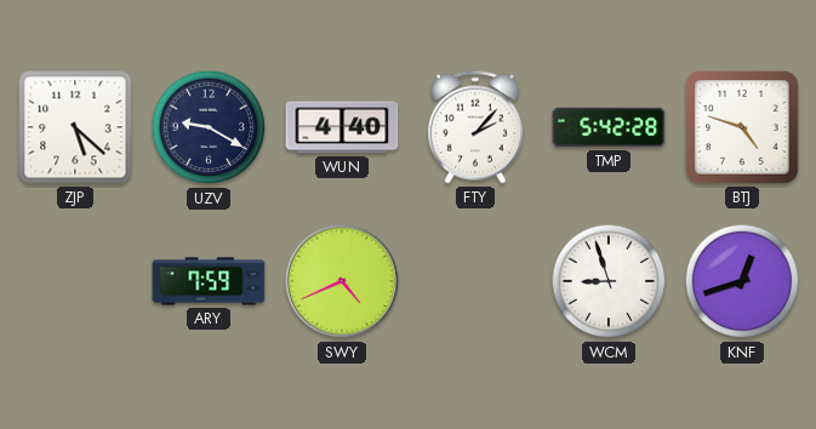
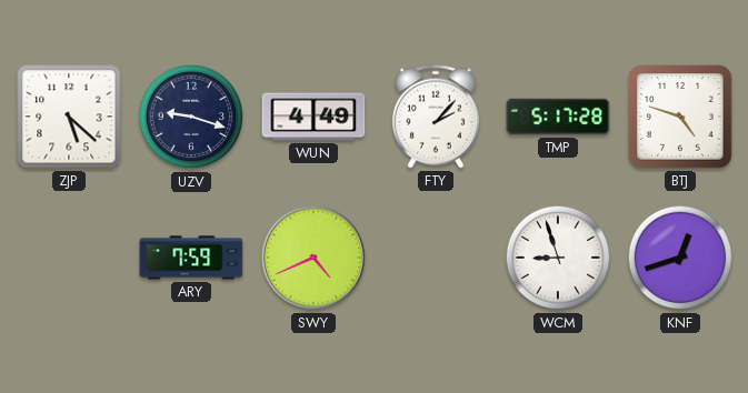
UZV: 9:20 -> 9:18
WUN: 4:40 -> 4:49
TMP: 5:42 -> 5:17
